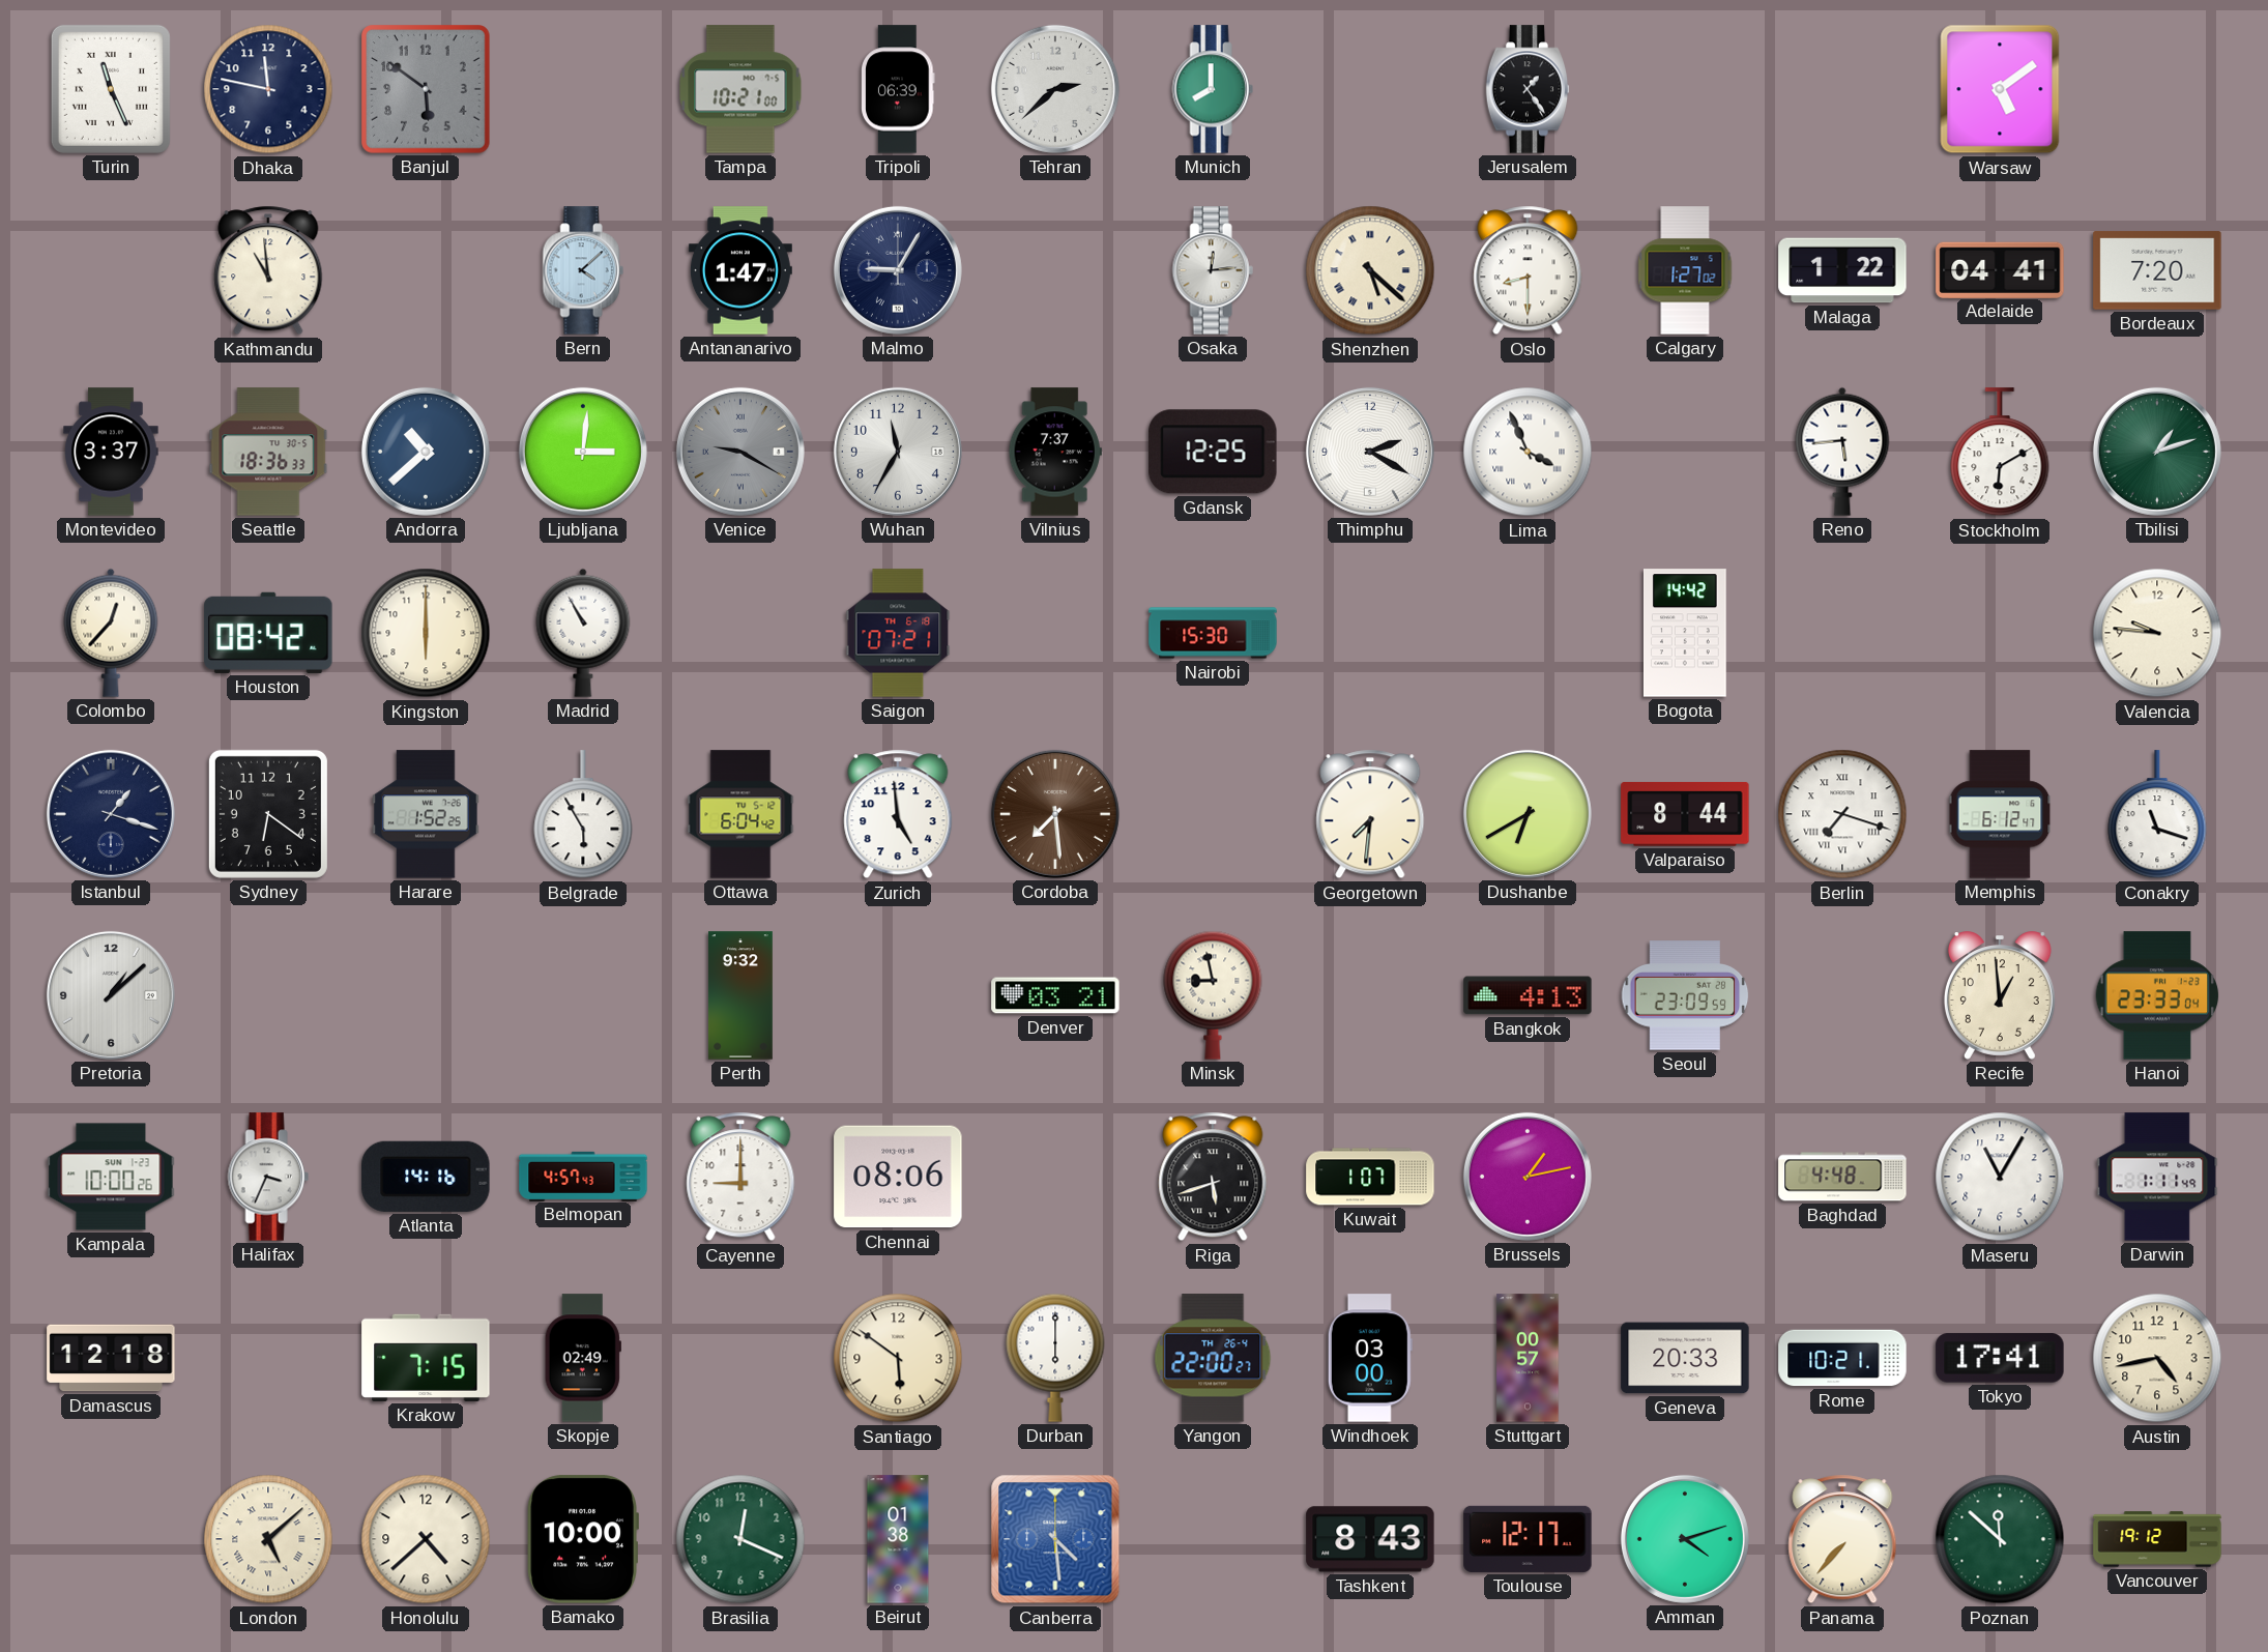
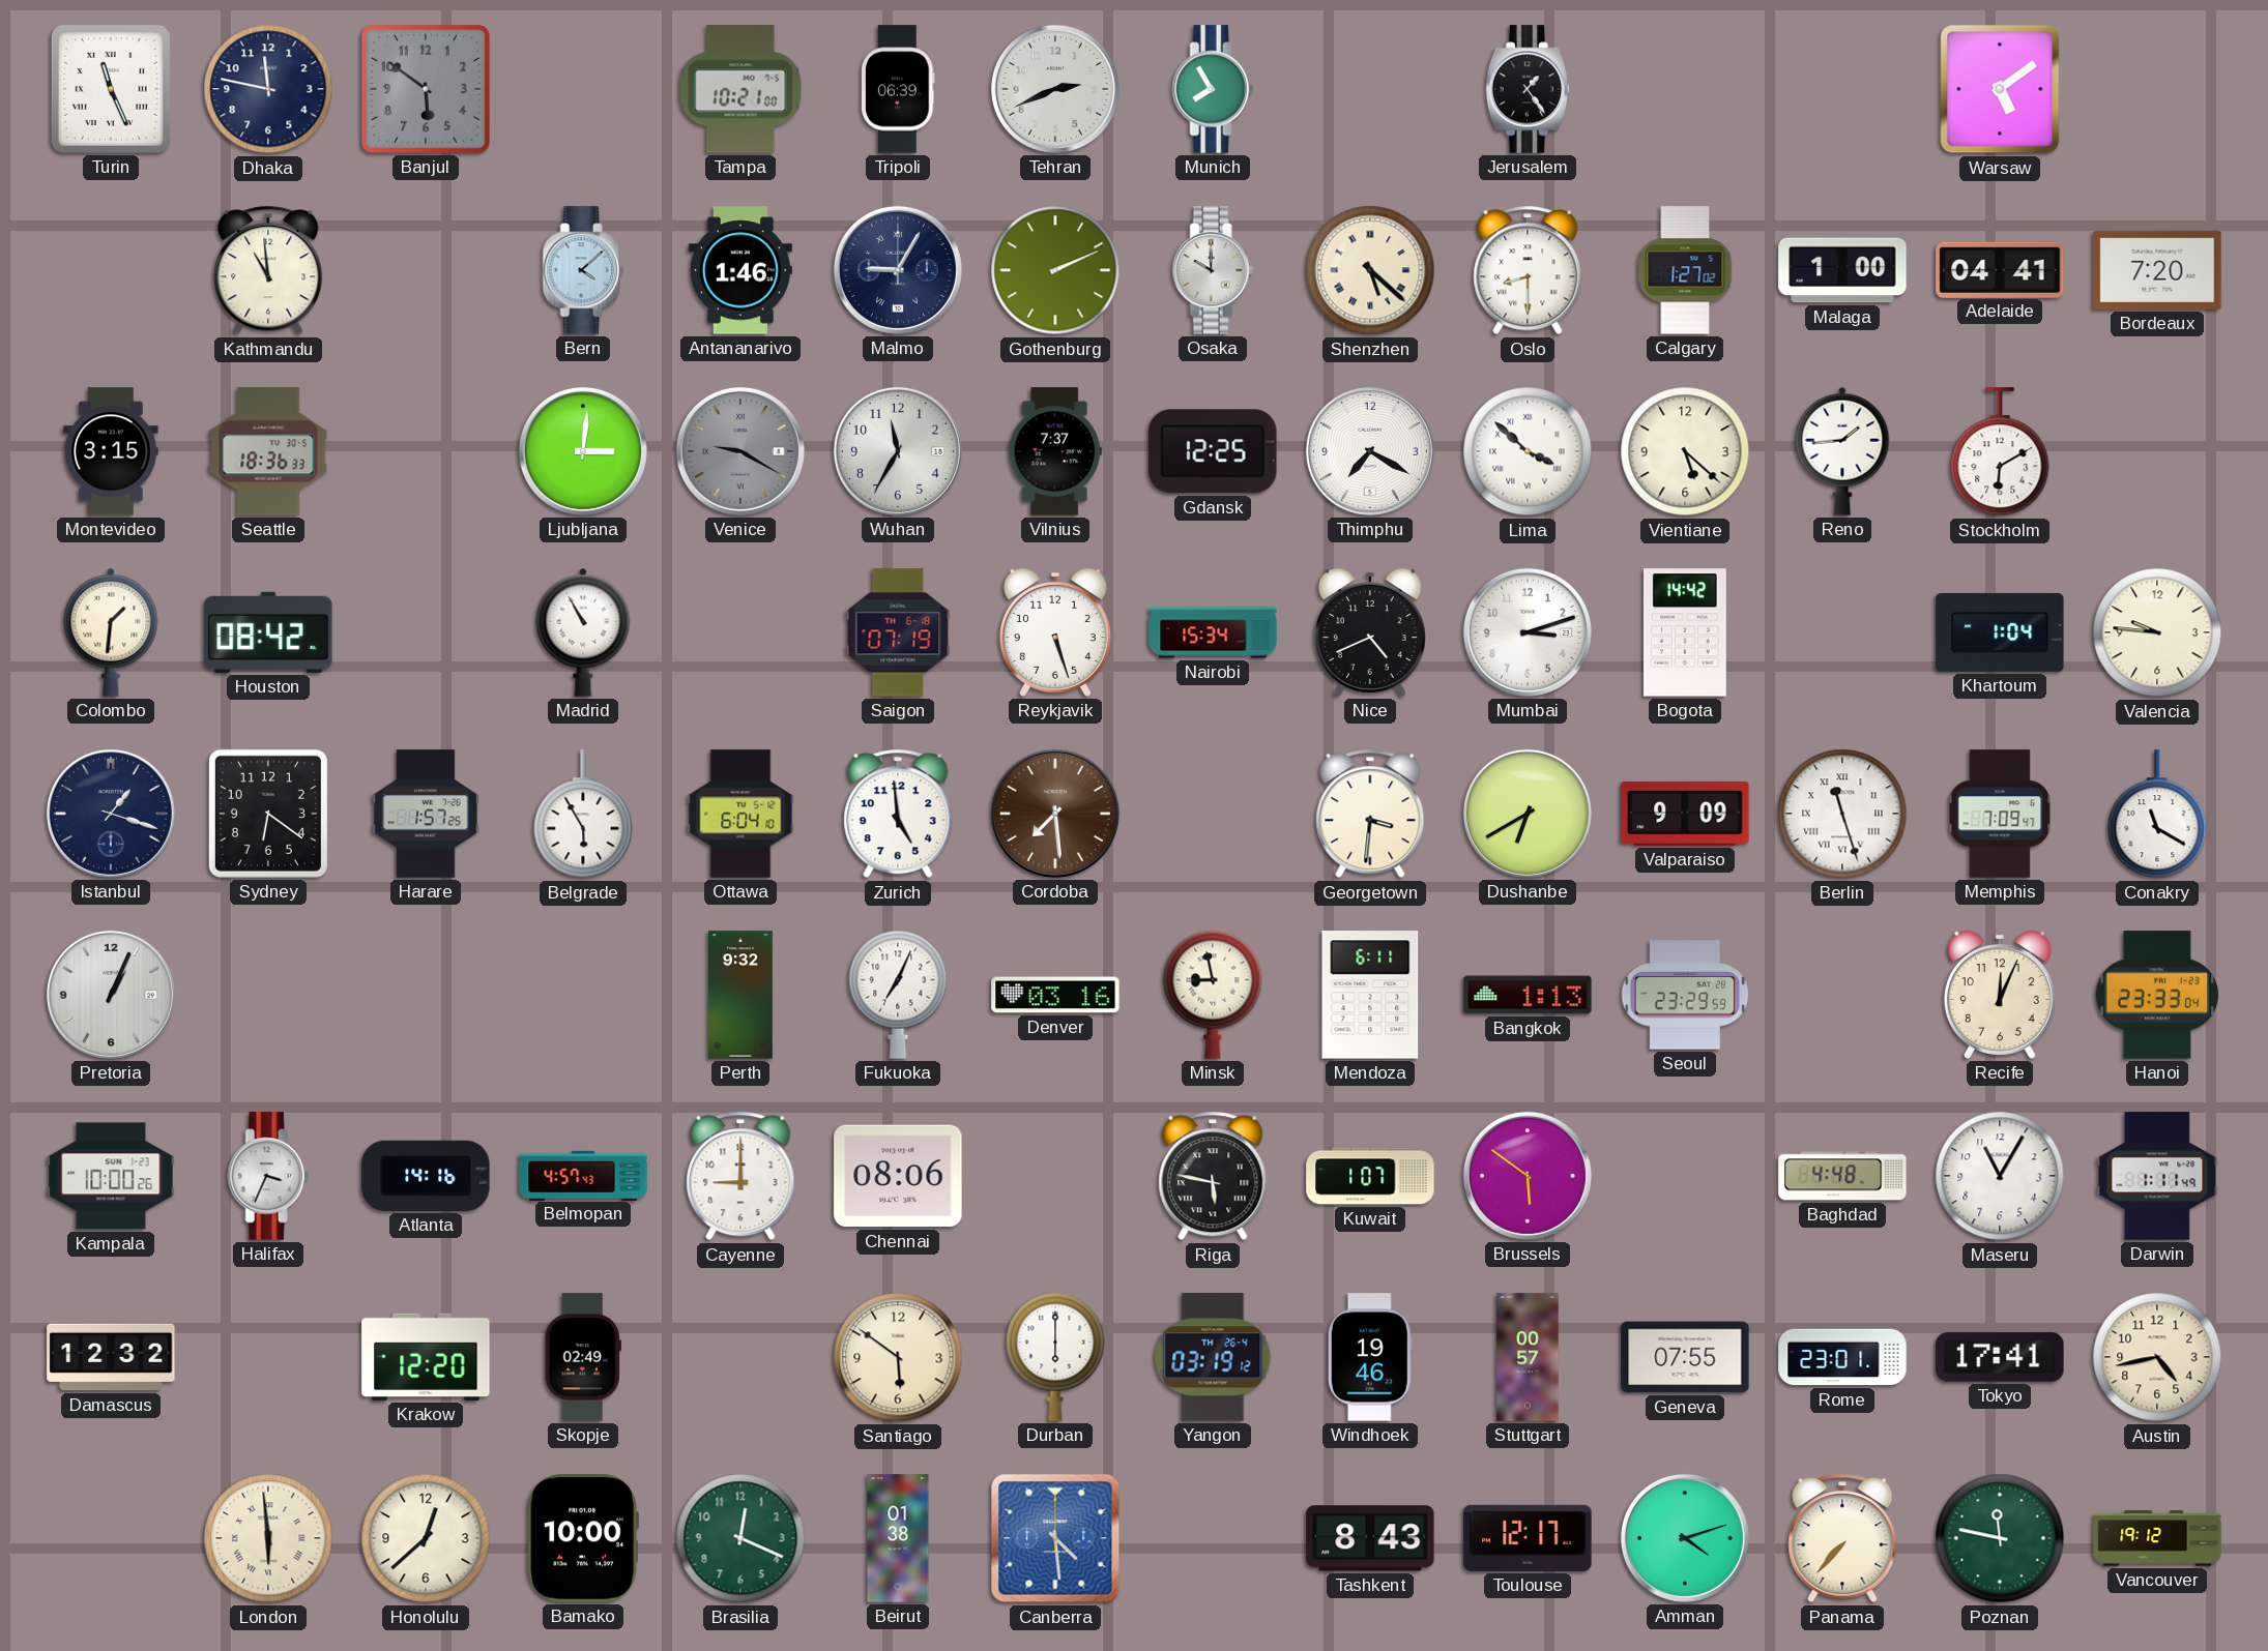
Tehran: 2:38 -> 2:41
Munich: 8:00 -> 7:55
Antananarivo: 1:47 -> 1:46
Gothenburg: none -> 2:11
Osaka: 12:14 -> 10:00
Malaga: 1:22 -> 1:00
Montevideo: 3:37 -> 3:15
Andorra: 10:38 -> none
Thimphu: 2:20 -> 7:20
Lima: 3:56 -> 3:52
Vientiane: none -> 5:22
Reno: 5:44 -> 1:44
Tbilisi: 1:12 -> none
Colombo: 12:37 -> 1:31
Kingston: 6:00 -> none
Saigon: 07:21 -> 07:19
Reykjavik: none -> 5:27
Nairobi: 15:30 -> 15:34
Nice: none -> 4:41
Mumbai: none -> 3:12
Khartoum: none -> 1:04
Harare: 1:52 -> 1:57
Ottawa: 6:04:42 -> 6:04:10
Georgetown: 7:31 -> 3:31
Valparaiso: 8:44 -> 9:09
Berlin: 7:18 -> 11:27
Memphis: 6:12 -> 7:09
Conakry: 11:18 -> 11:20
Pretoria: 1:08 -> 1:04
Fukuoka: none -> 7:04
Denver: 03:21 -> 03:16
Mendoza: none -> 6:11
Bangkok: 4:13 -> 1:13
Seoul: 23:09 -> 23:29
Recife: 12:59 -> 12:04
Riga: 5:42 -> 5:47
Brussels: 1:13 -> 5:51
Damascus: 12:18 -> 12:32
Krakow: 7:15 -> 12:20
Yangon: 22:00 -> 03:19
Windhoek: 03:00 -> 19:46
Geneva: 20:33 -> 07:55
Rome: 10:21 -> 23:01
London: 5:08 -> 5:59
Honolulu: 4:38 -> 12:38
Poznan: 11:52 -> 11:47
